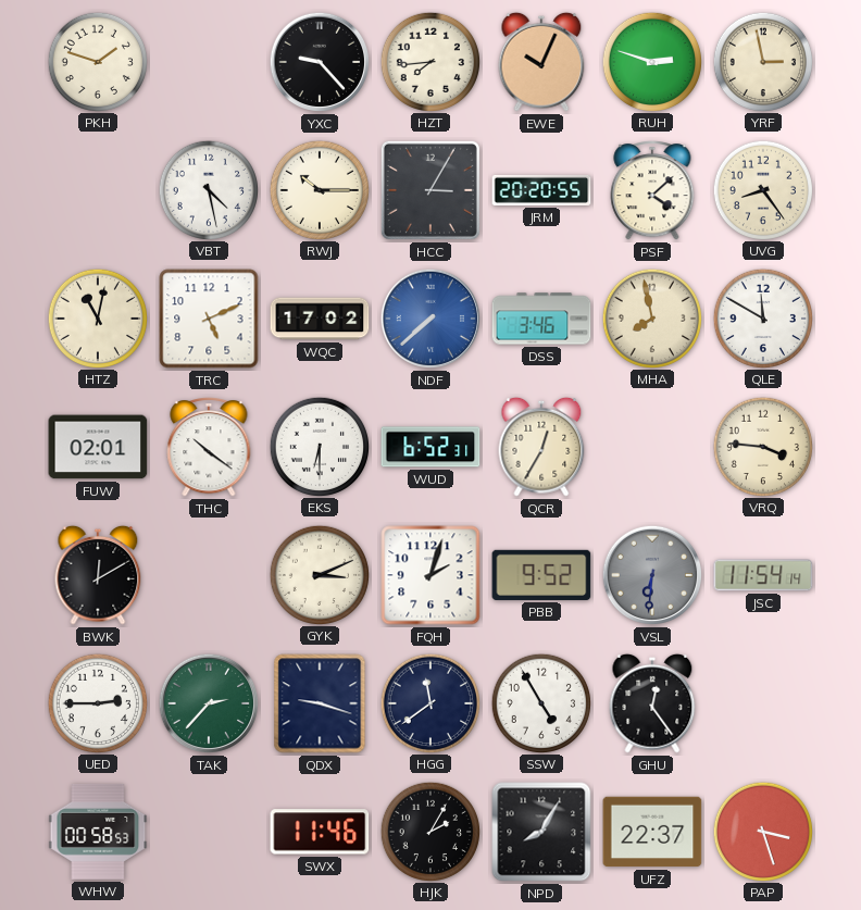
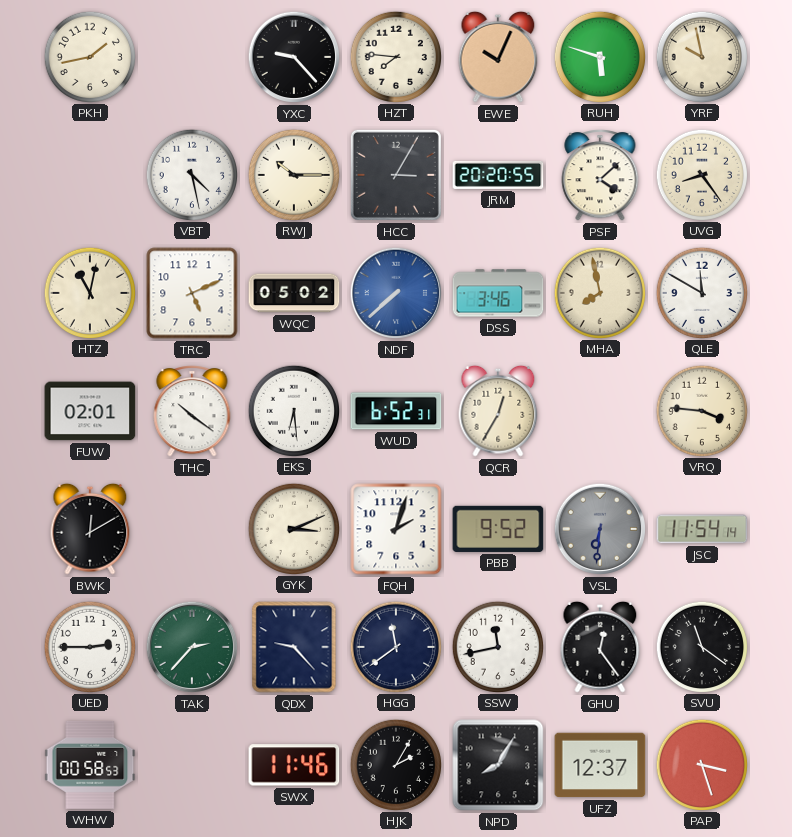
PKH: 1:48 -> 1:43
HZT: 7:44 -> 7:46
RUH: 2:48 -> 5:48
YRF: 2:58 -> 9:58
WQC: 17:02 -> 05:02
EKS: 6:30 -> 6:29
QDX: 9:18 -> 9:23
SSW: 4:55 -> 11:43
SVU: none -> 11:21
UFZ: 22:37 -> 12:37
